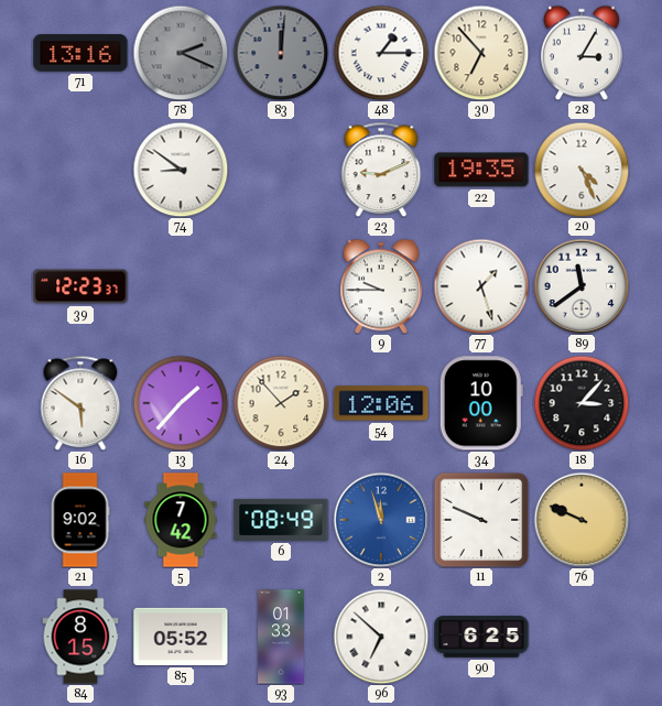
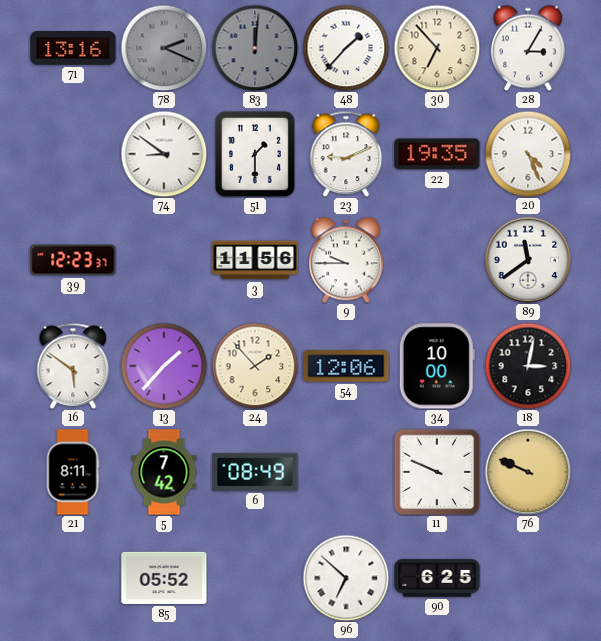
48: 1:15 -> 1:37
51: none -> 1:30
3: none -> 11:56
77: 1:27 -> none
18: 3:07 -> 3:02
21: 9:02 -> 8:11
2: 11:57 -> none
84: 8:15 -> none
93: 01:33 -> none
